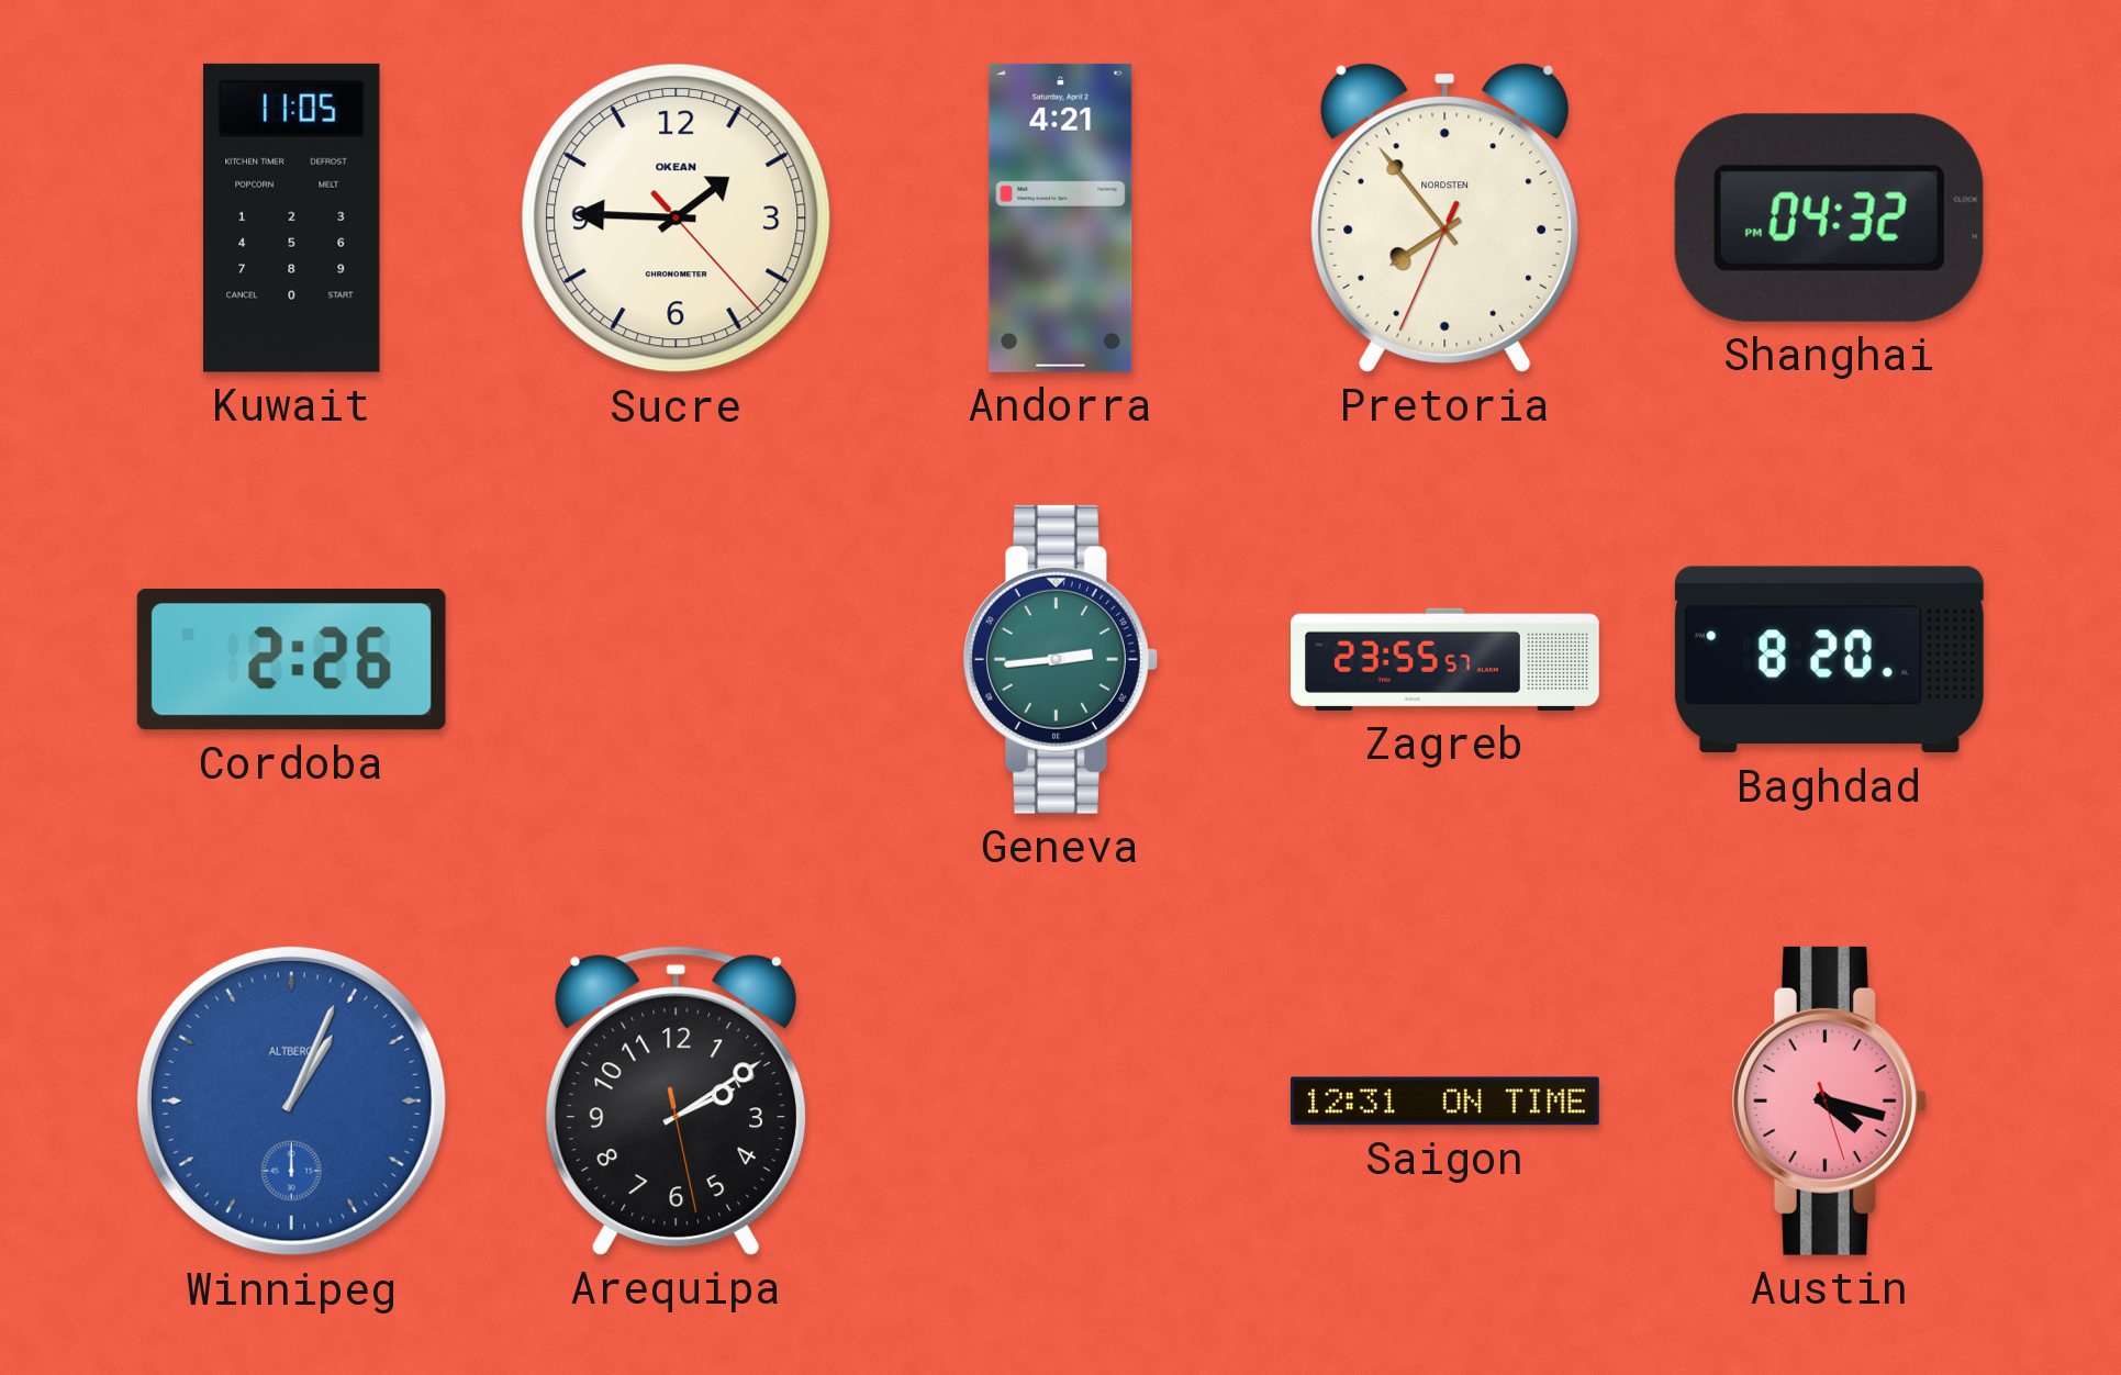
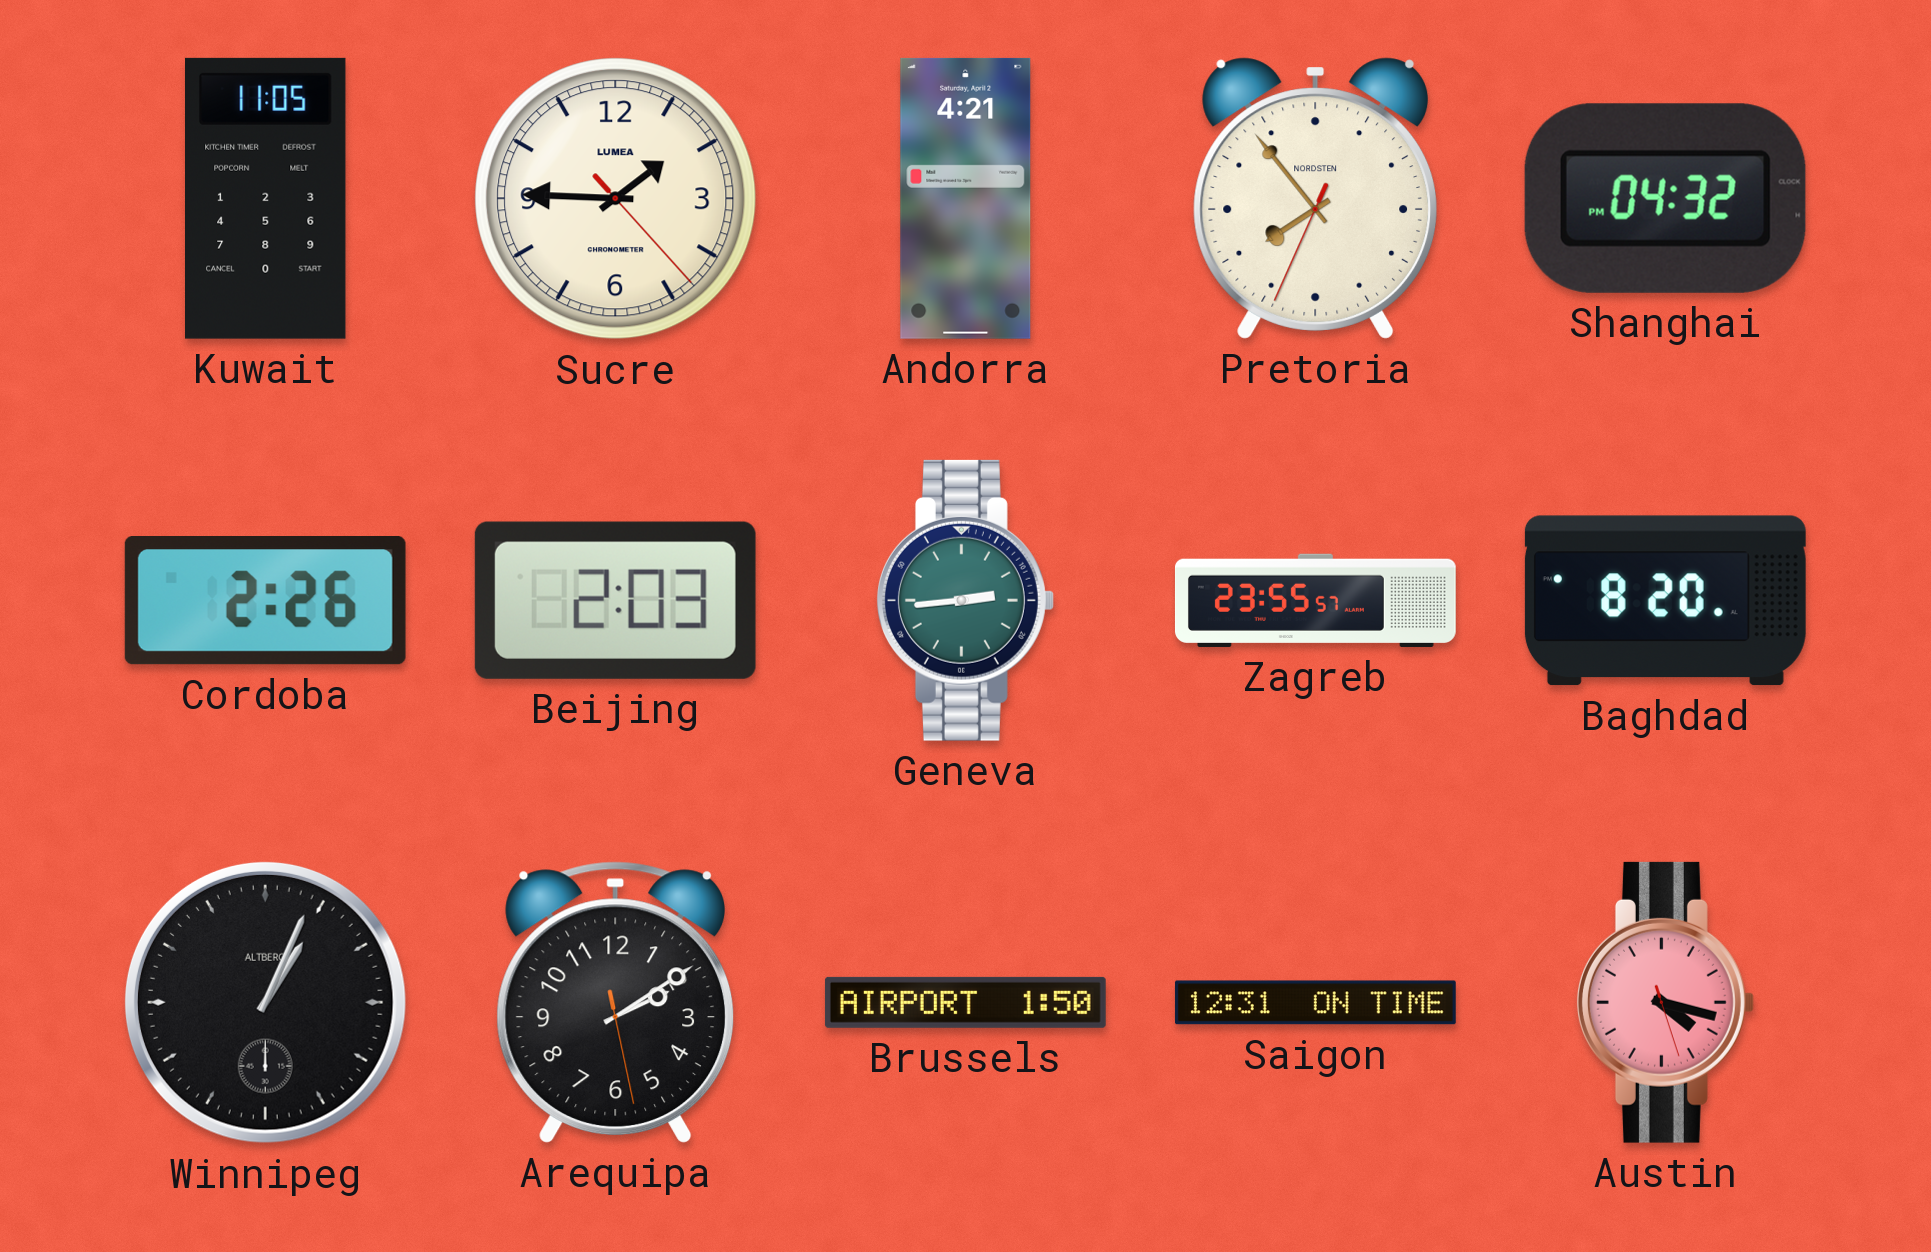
Sucre brand: OKEAN -> LUMEA
Beijing: none -> 2:03
Winnipeg dial: blue -> black
Brussels: none -> 1:50
